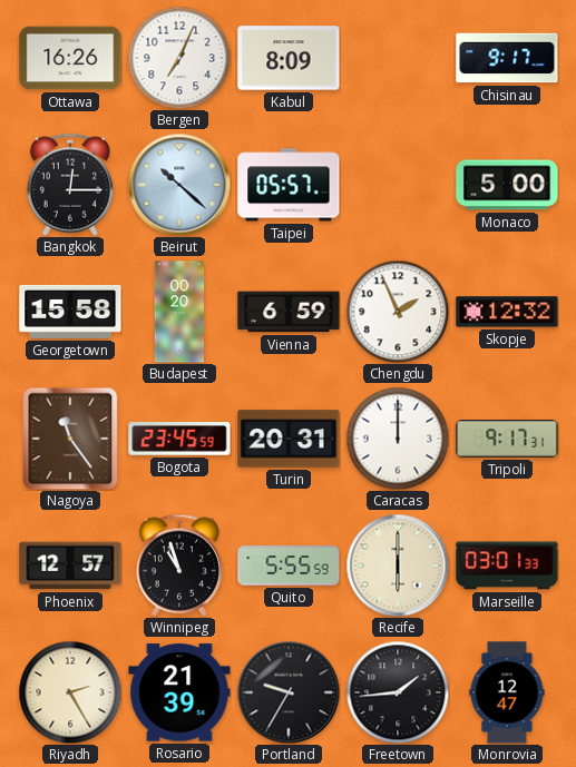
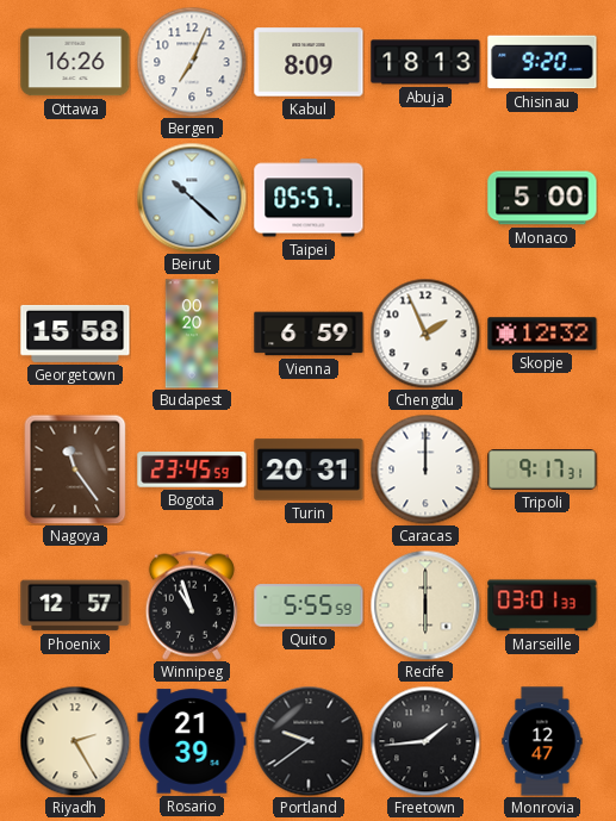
Abuja: none -> 18:13
Chisinau: 9:17 -> 9:20
Bangkok: 12:15 -> none
Portland: 9:35 -> 9:39
